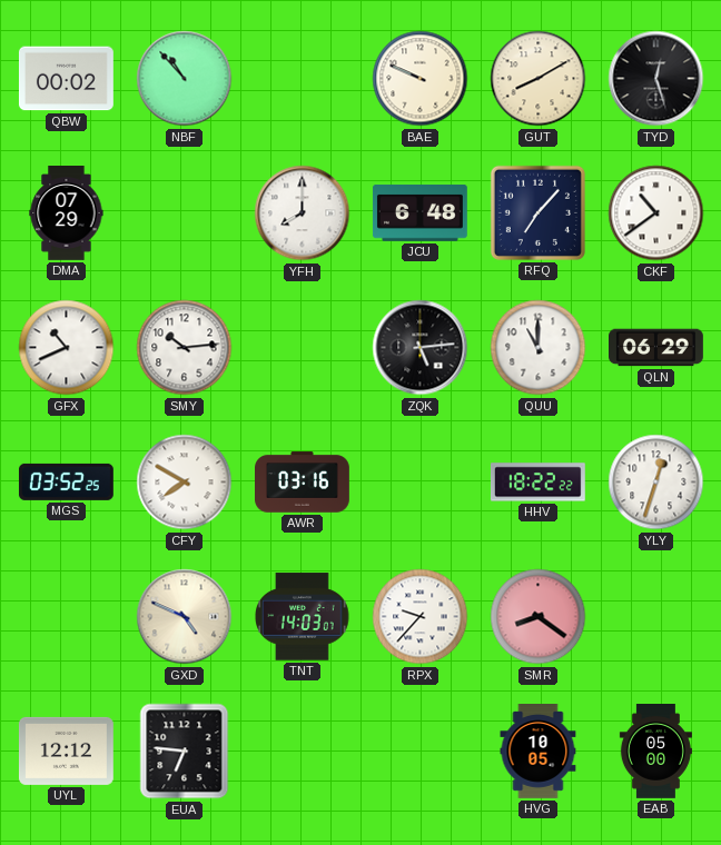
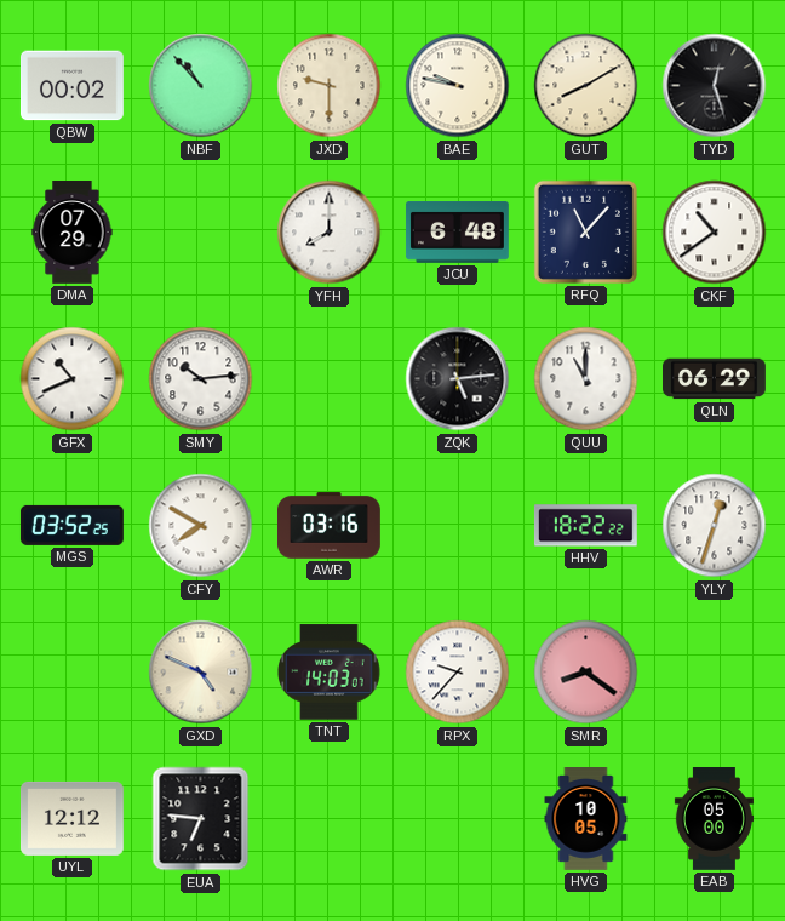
JXD: none -> 9:30
BAE: 9:49 -> 9:47
RFQ: 7:07 -> 11:07
